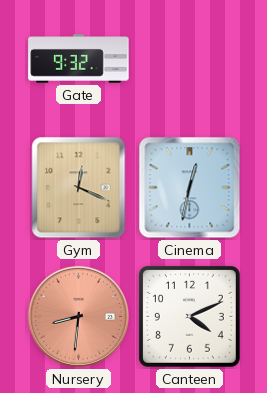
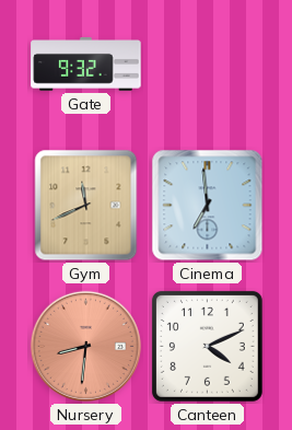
Gym: 12:19 -> 11:41
Cinema: 12:32 -> 6:59
